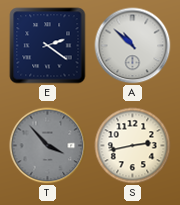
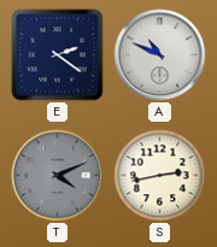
A: 10:52 -> 10:49
T: 3:53 -> 4:11
